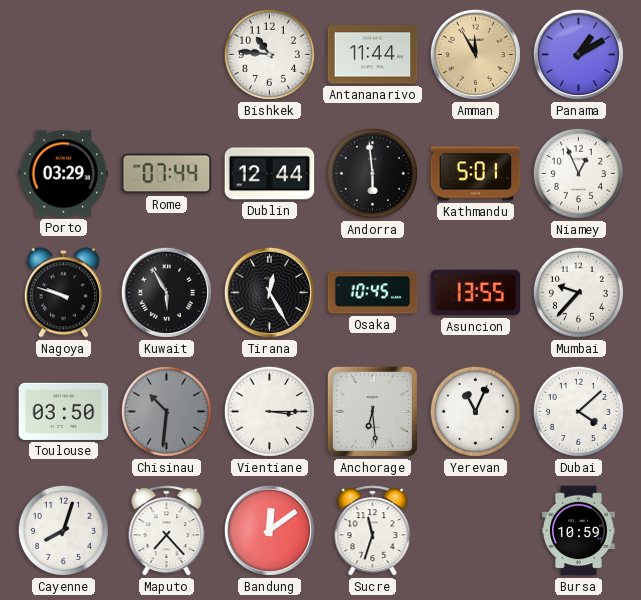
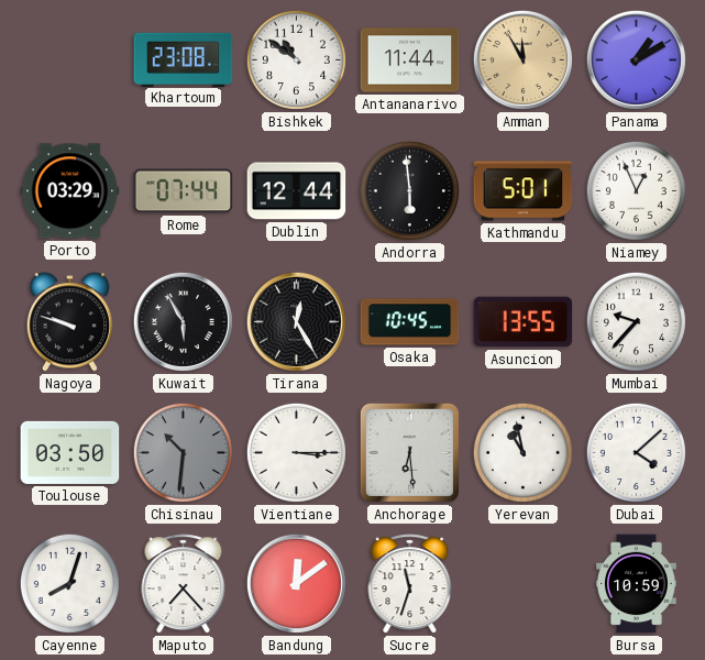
Khartoum: none -> 23:08
Bishkek: 10:46 -> 10:51
Yerevan: 11:04 -> 10:58
